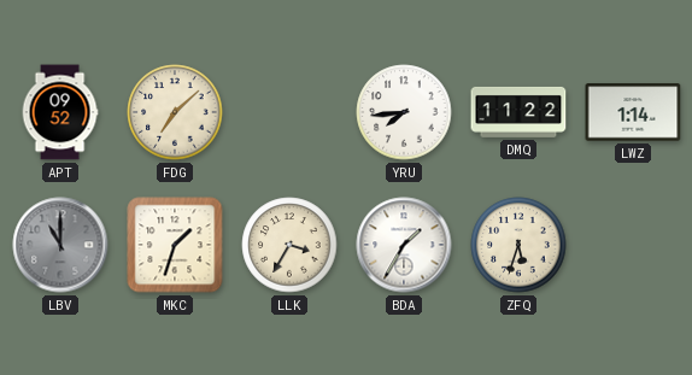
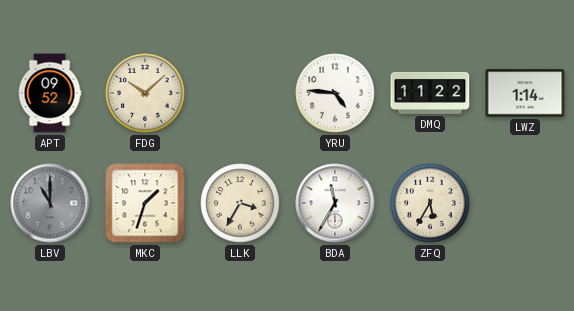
FDG: 7:08 -> 10:08
YRU: 7:44 -> 4:46
BDA: 1:35 -> 11:35
ZFQ: 5:33 -> 5:35
